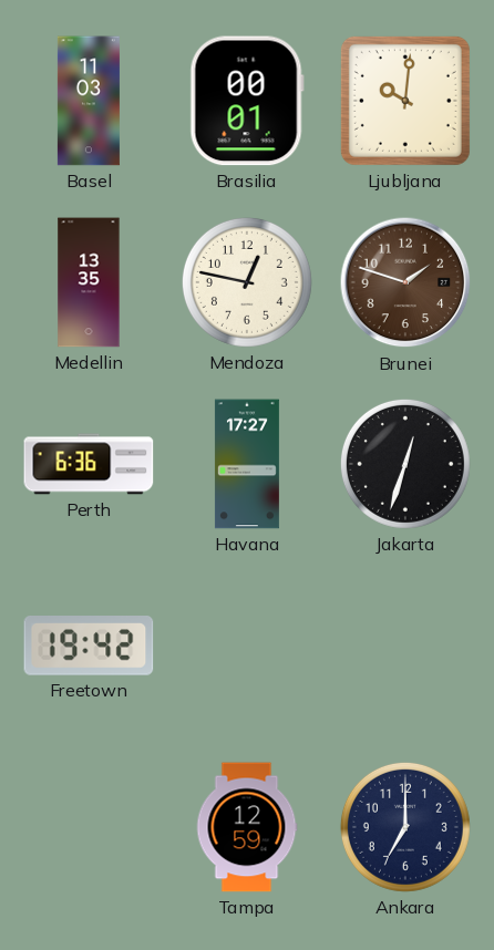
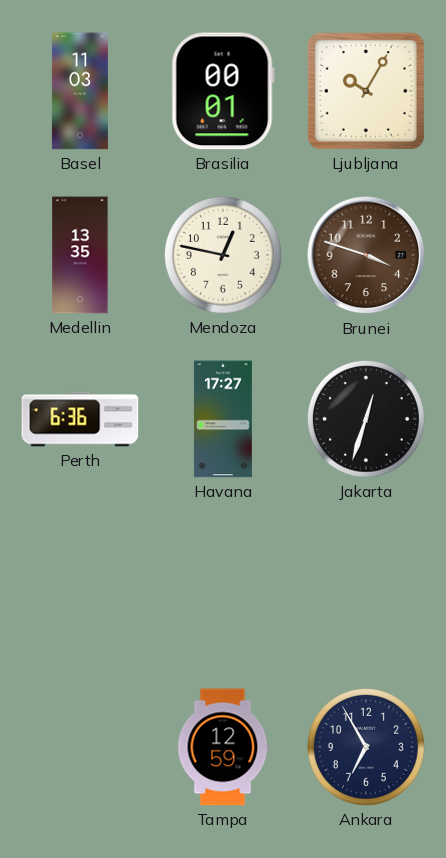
Ljubljana: 10:01 -> 10:05
Brunei: 1:48 -> 3:48
Freetown: 19:42 -> none
Ankara: 7:00 -> 6:55
